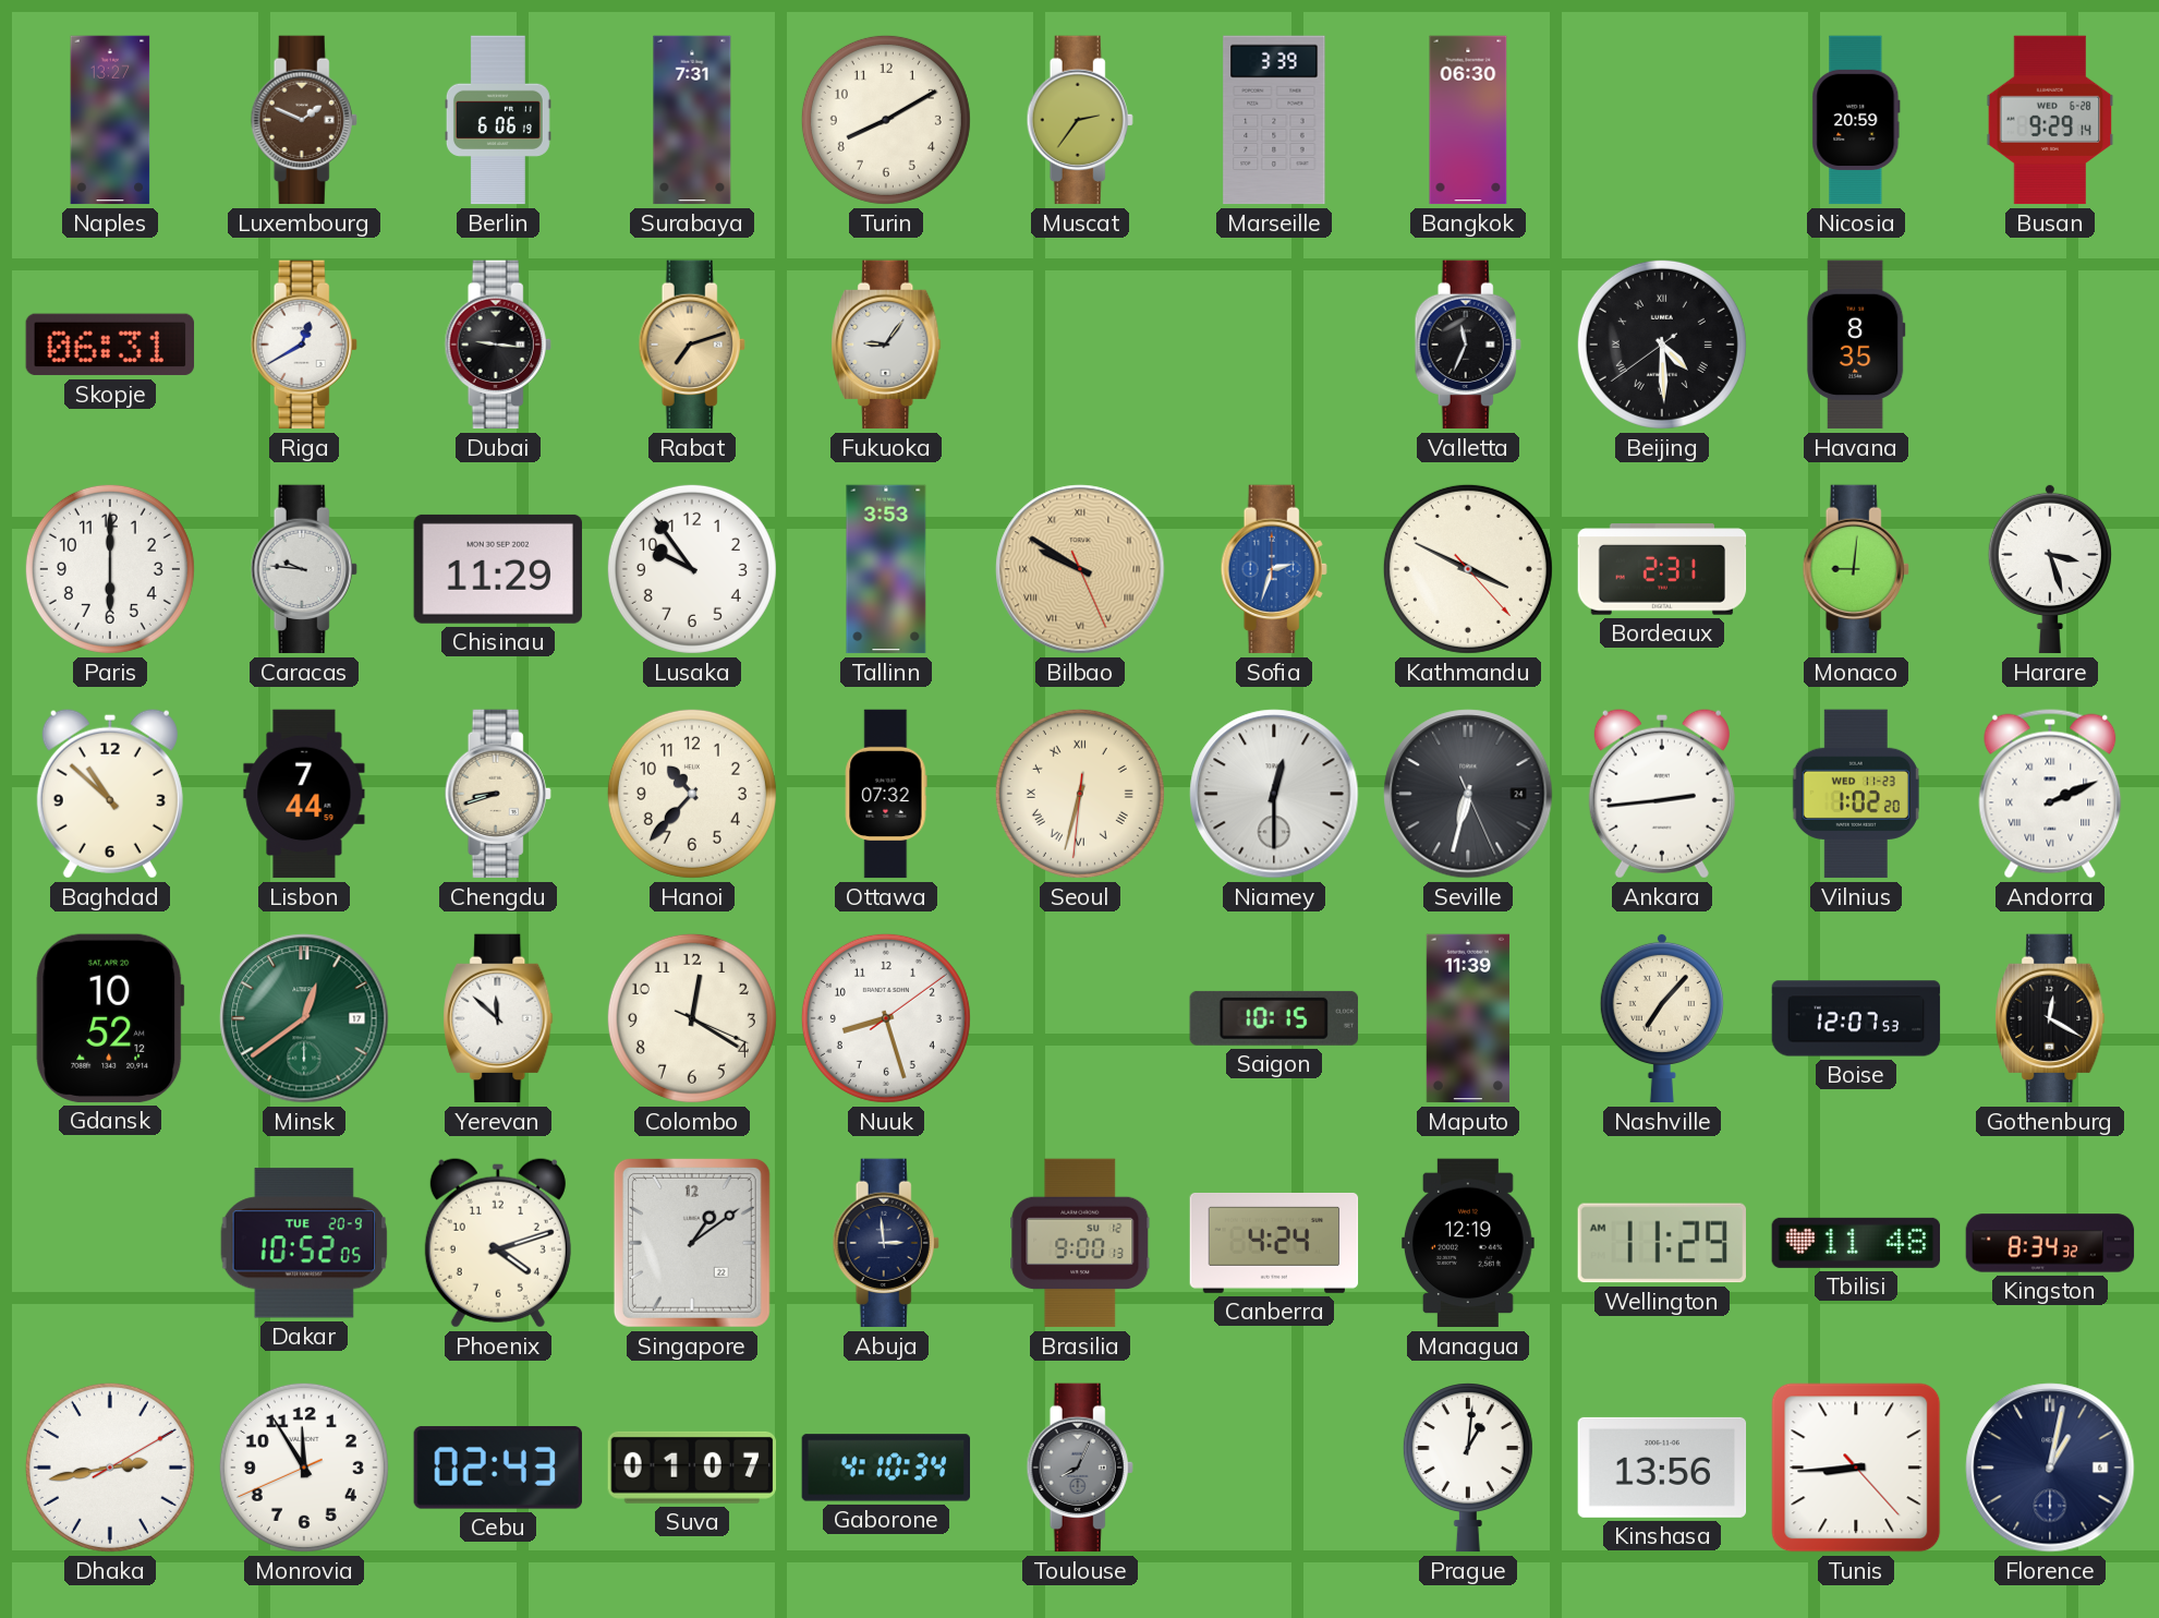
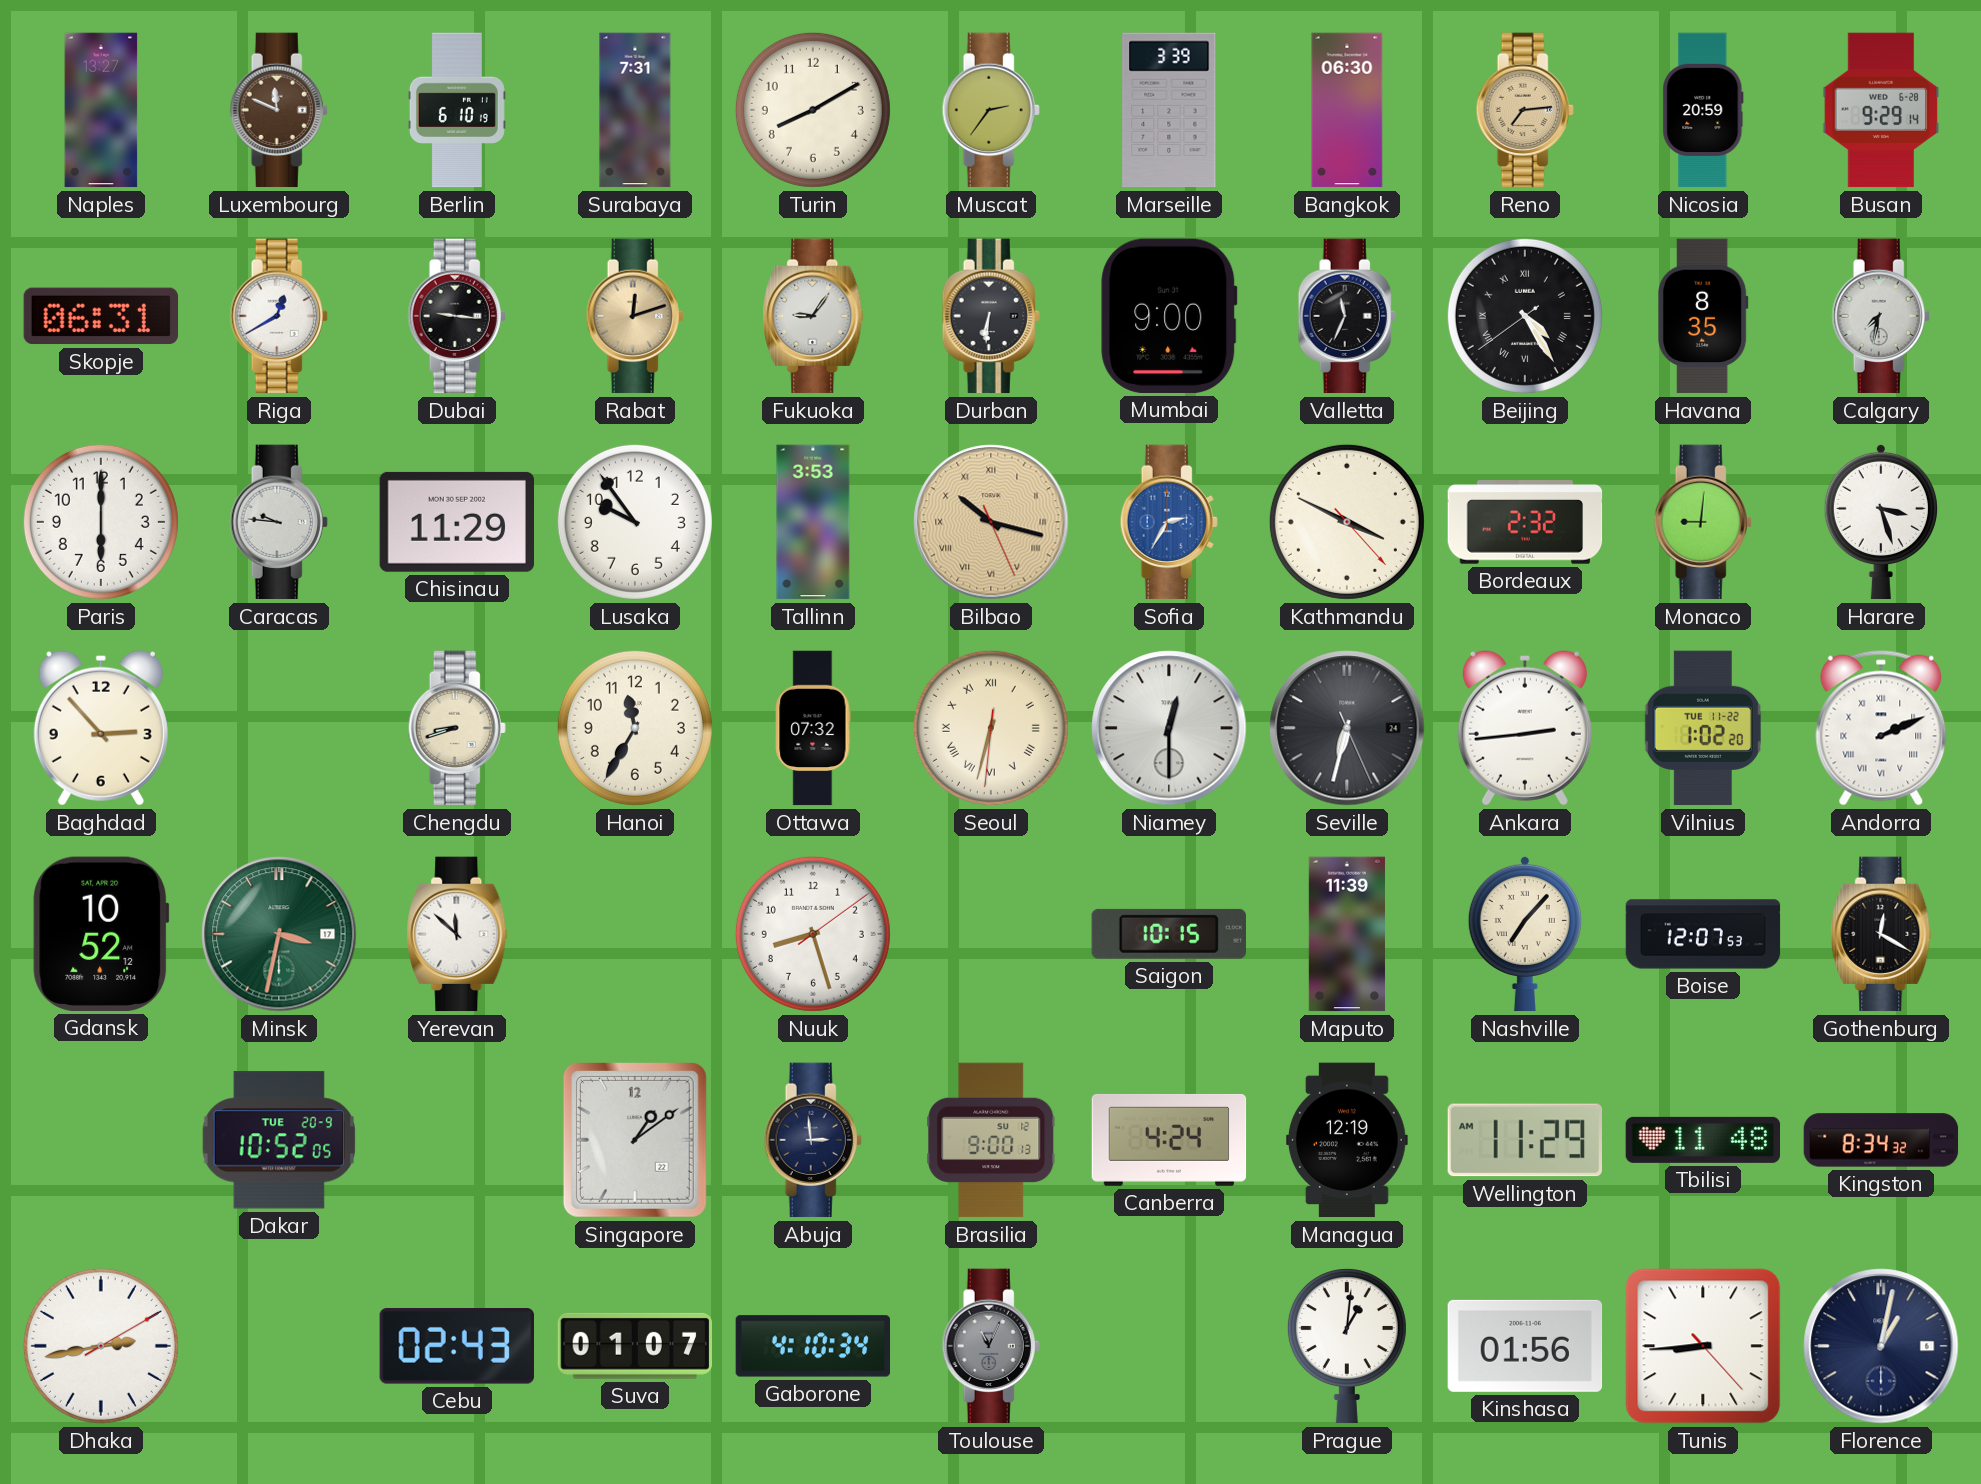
Luxembourg: 1:49 -> 11:49
Berlin: 6:06 -> 6:10
Reno: none -> 7:14
Rabat: 7:12 -> 12:12
Durban: none -> 6:31
Mumbai: none -> 9:00
Beijing: 4:29 -> 4:24
Calgary: none -> 7:32
Bilbao: 9:50 -> 10:17
Sofia: 2:33 -> 2:35
Bordeaux: 2:31 -> 2:32
Baghdad: 10:52 -> 2:53
Lisbon: 7:44 -> none
Hanoi: 10:37 -> 11:35
Vilnius date: WED 11-23 -> TUE 11-22
Minsk: 12:39 -> 3:32
Colombo: 12:20 -> none
Phoenix: 4:12 -> none
Monrovia: 11:54 -> none
Toulouse: 8:04 -> 11:04
Kinshasa: 13:56 -> 01:56
